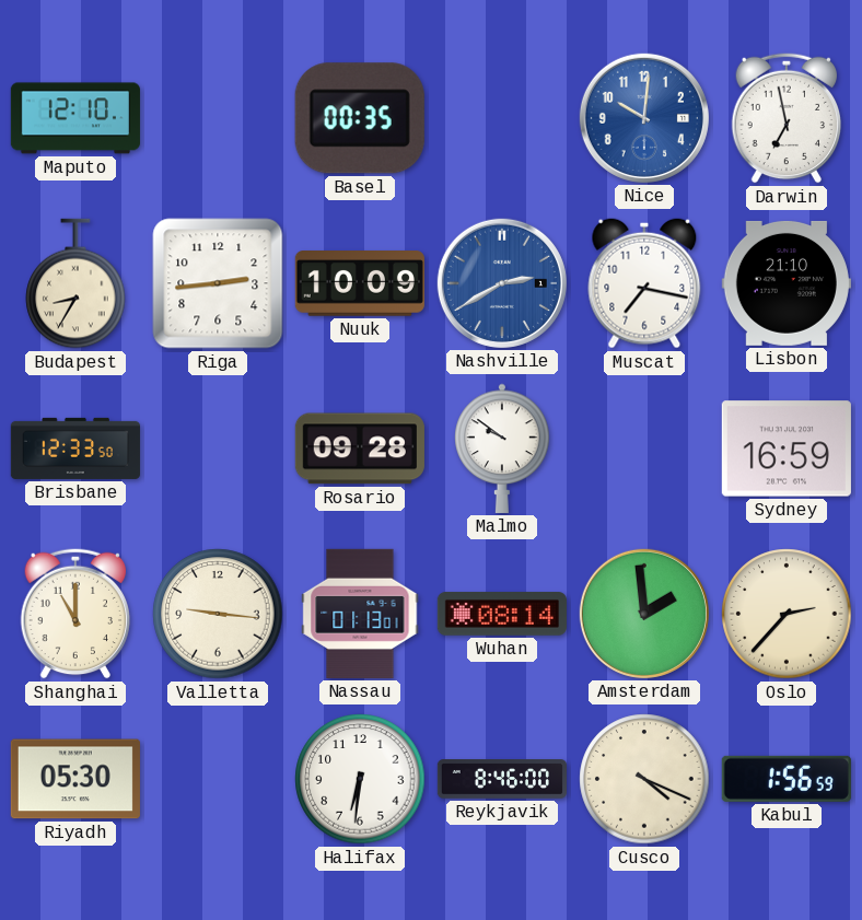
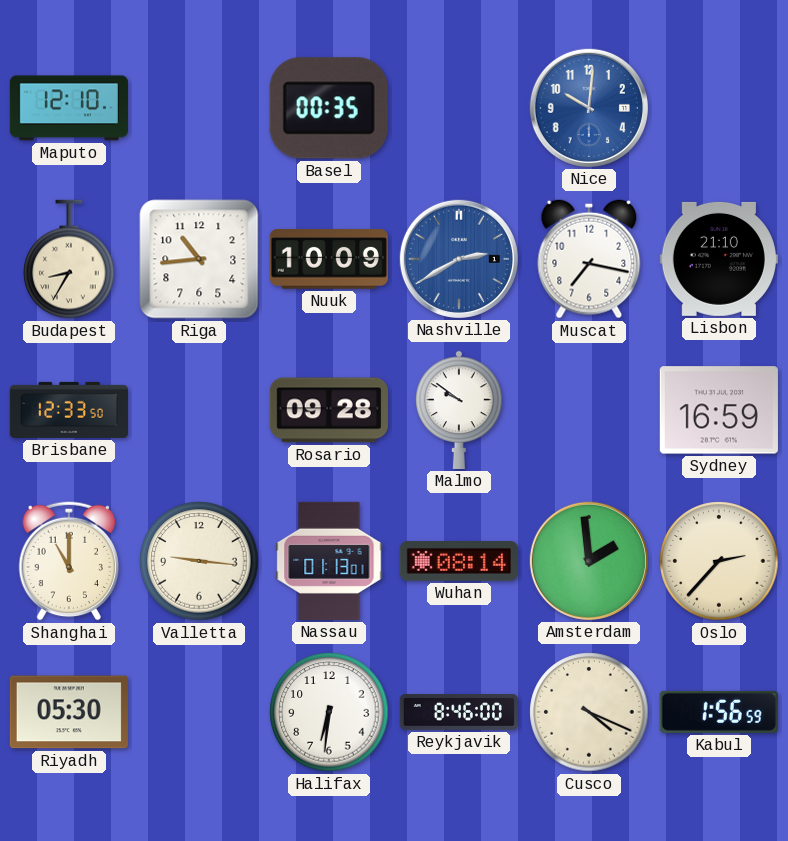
Darwin: 6:58 -> none
Riga: 2:44 -> 10:44
